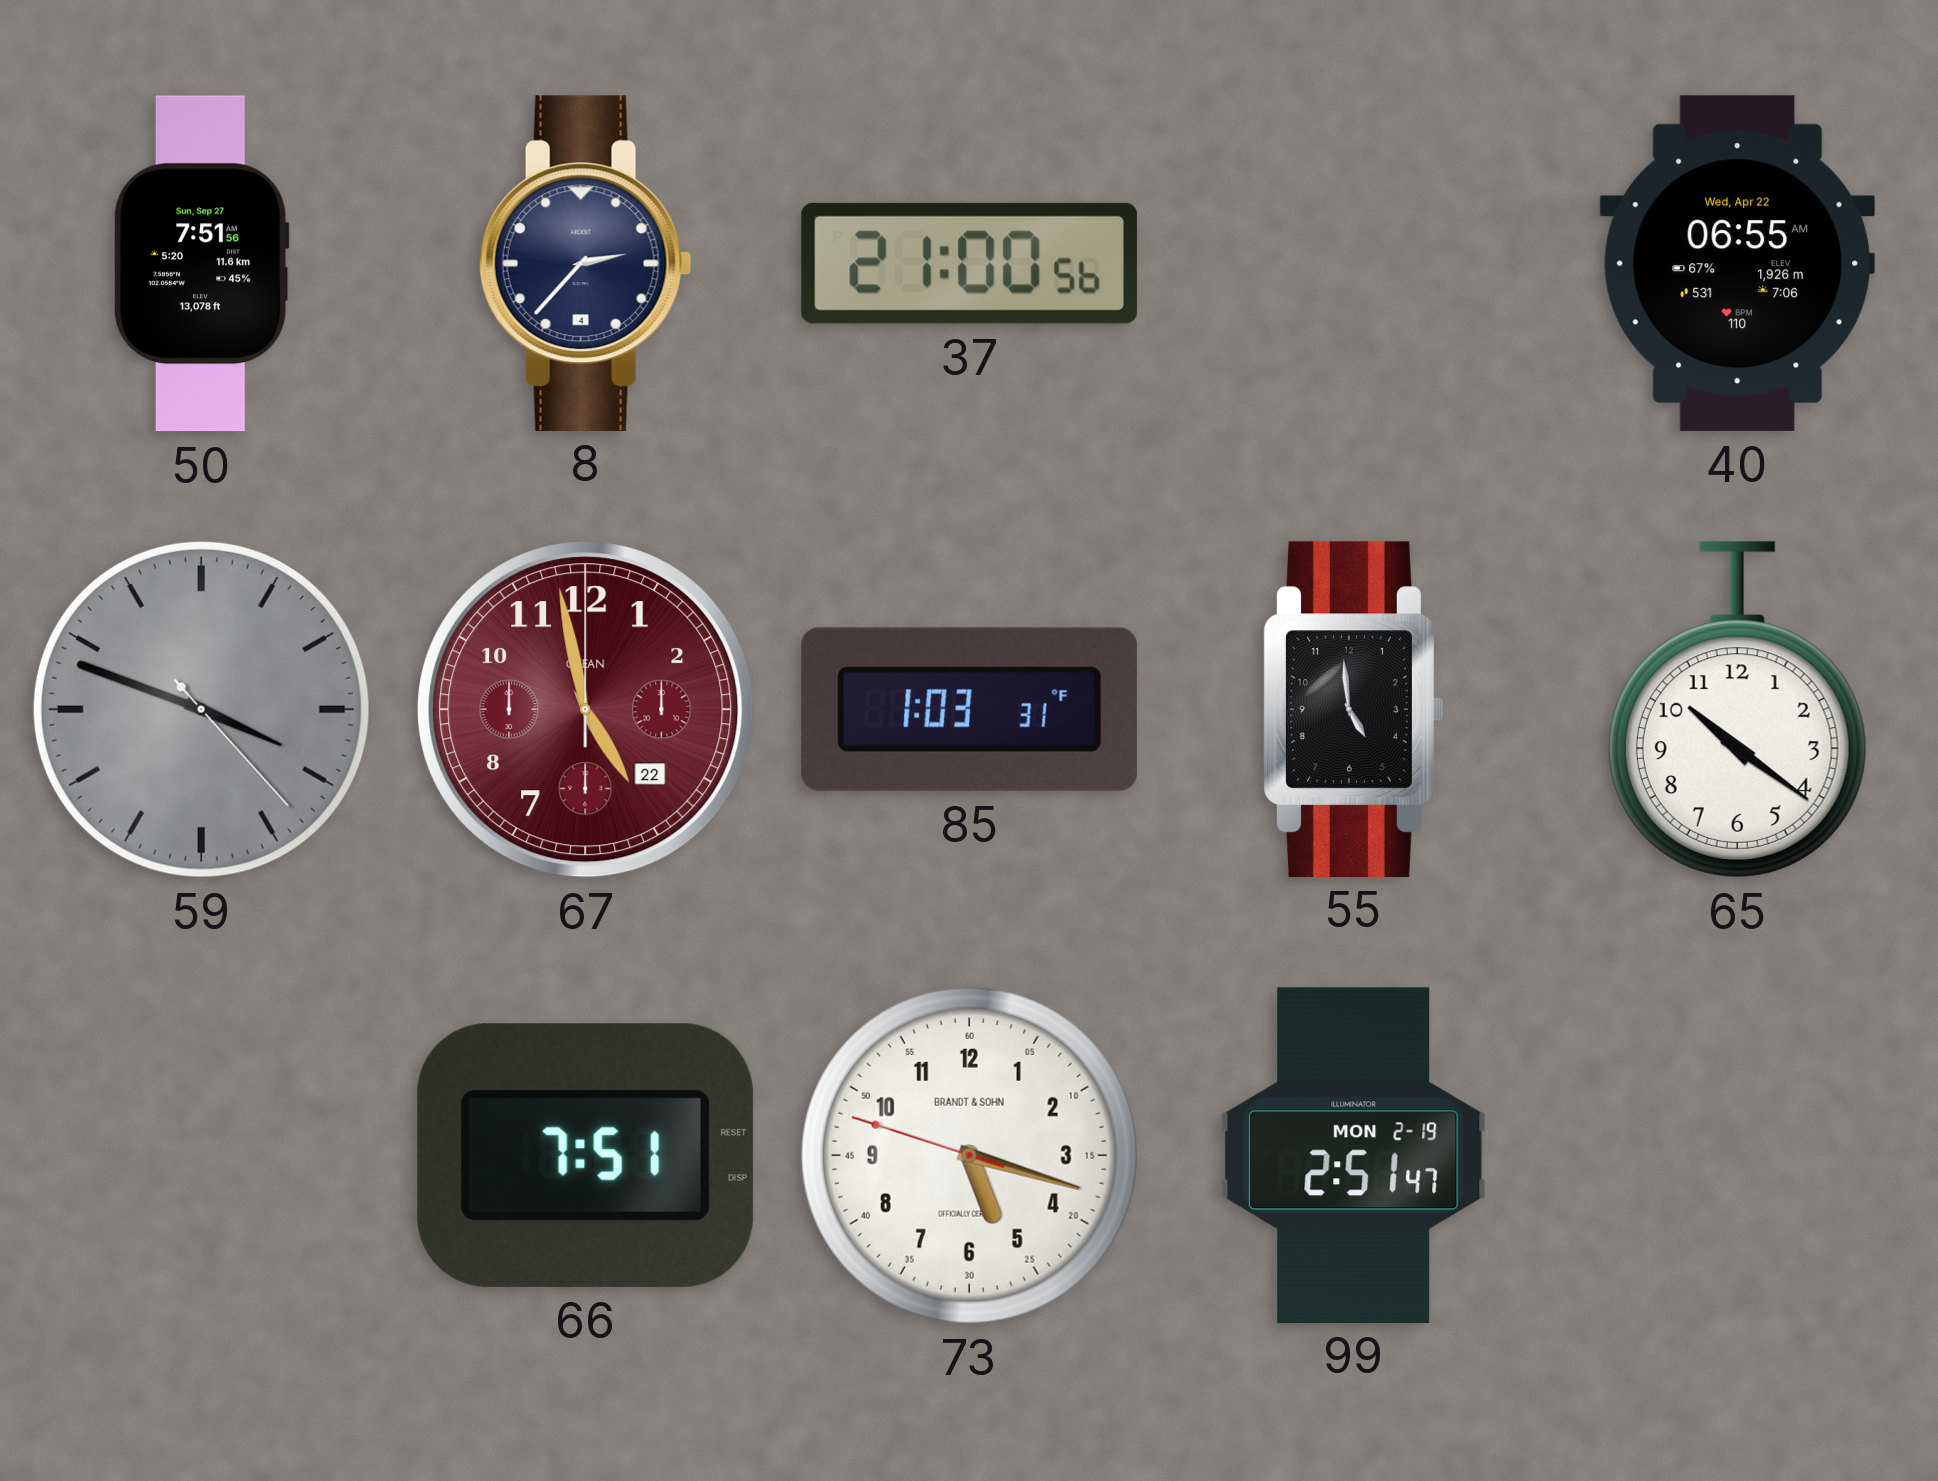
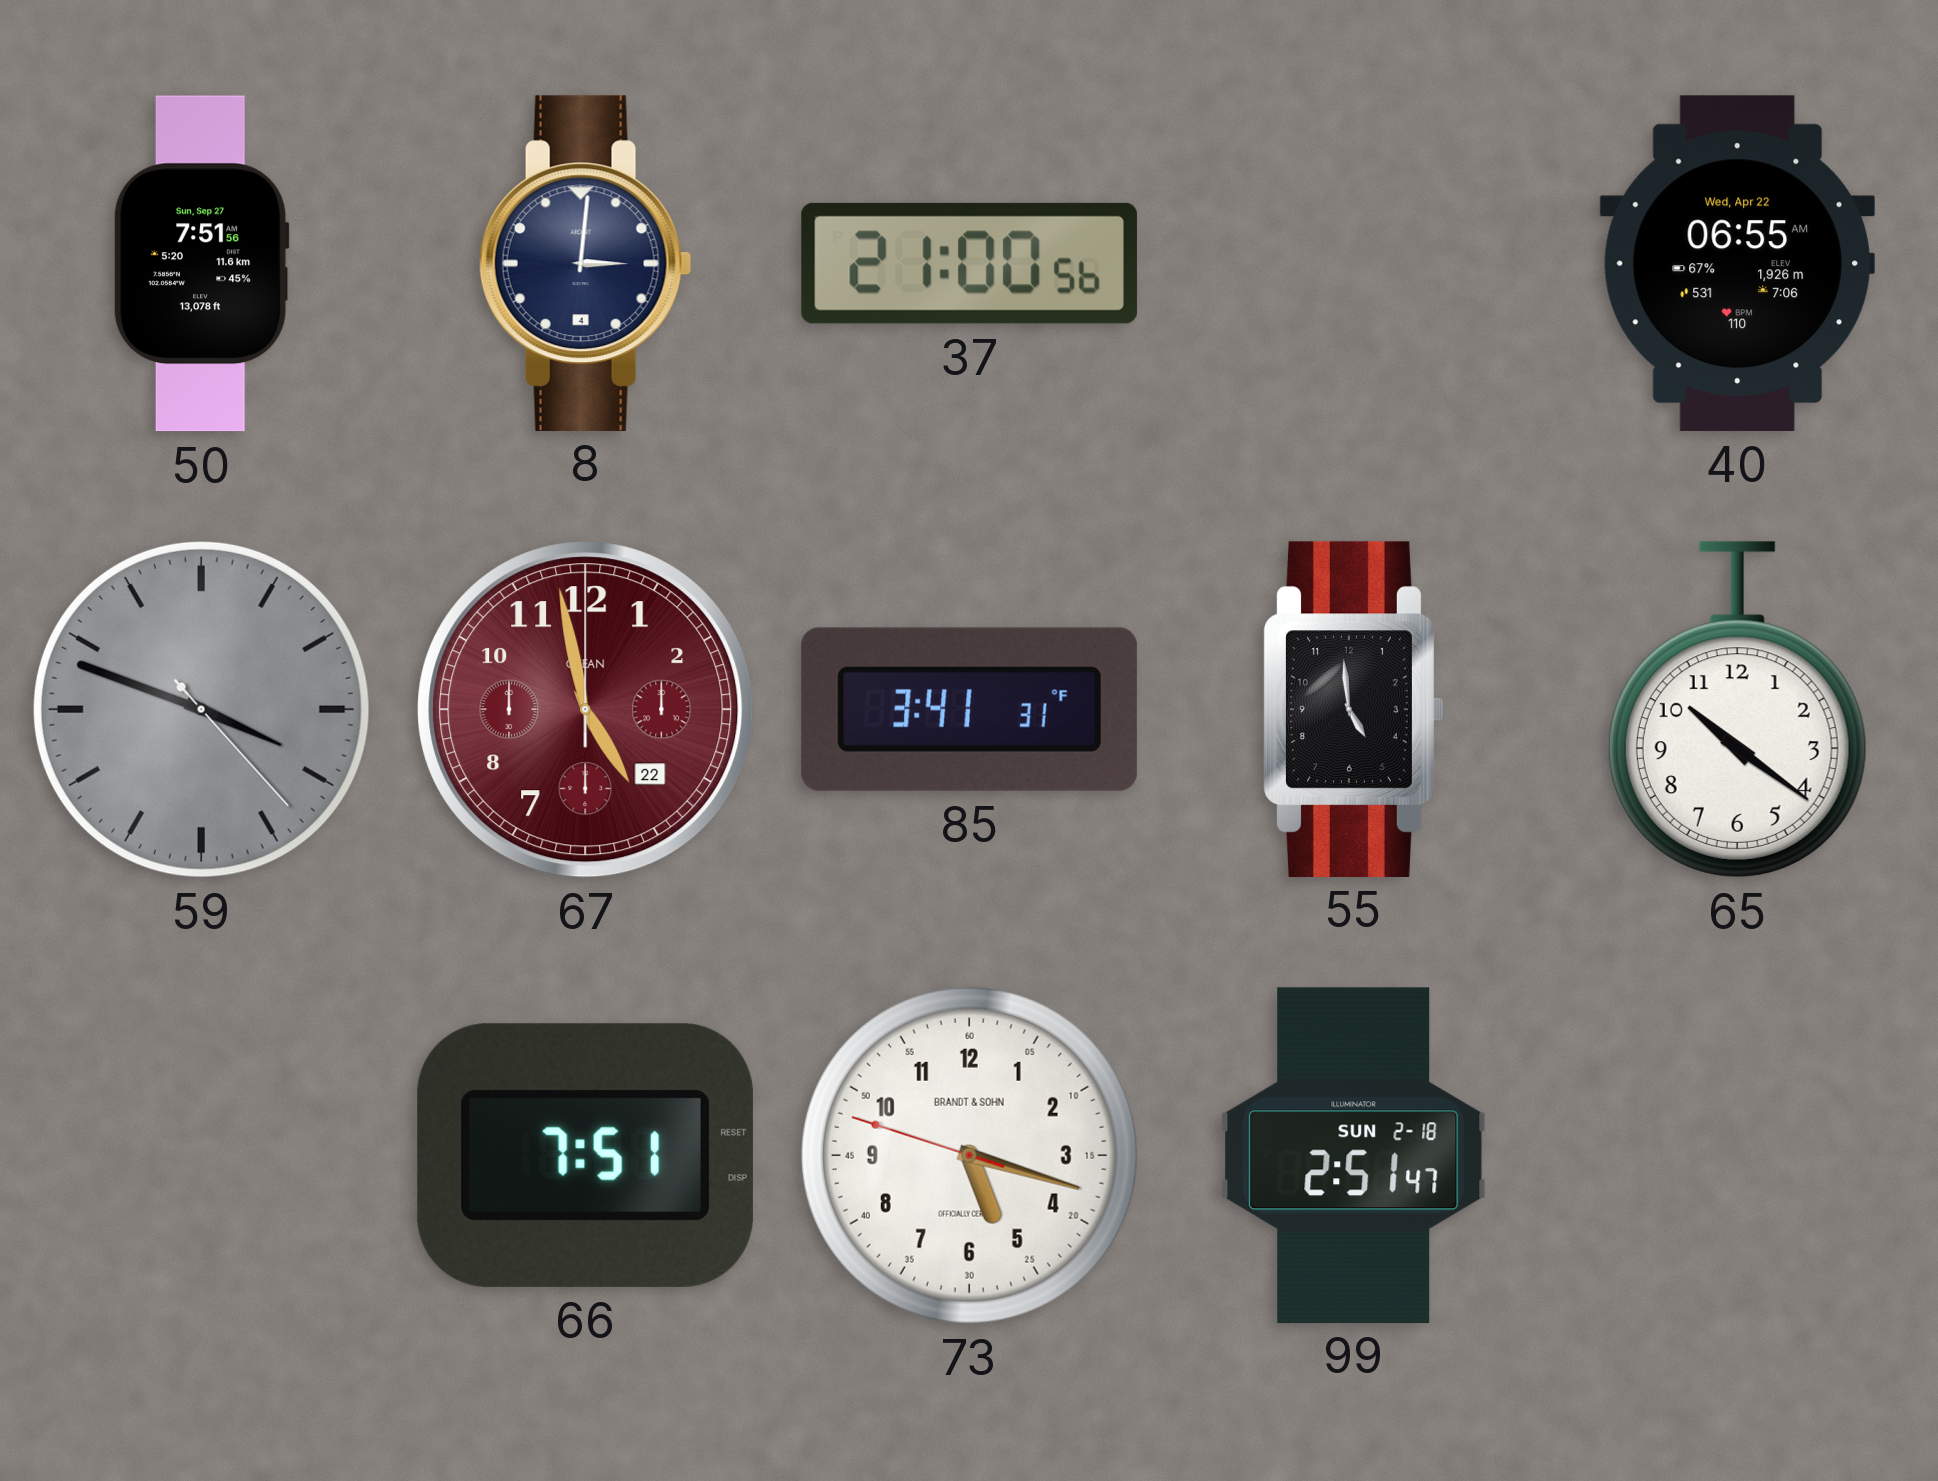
8: 2:37 -> 3:01
85: 1:03 -> 3:41
99 date: MON 2-19 -> SUN 2-18
